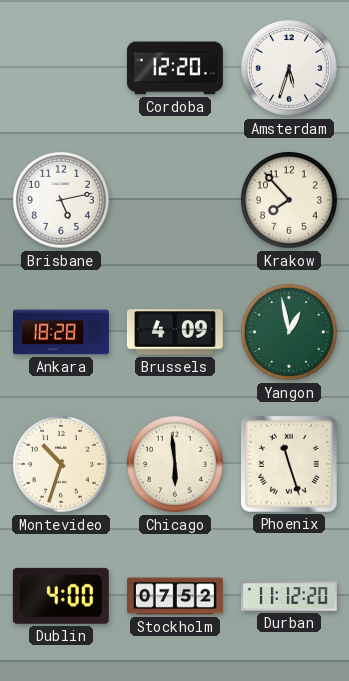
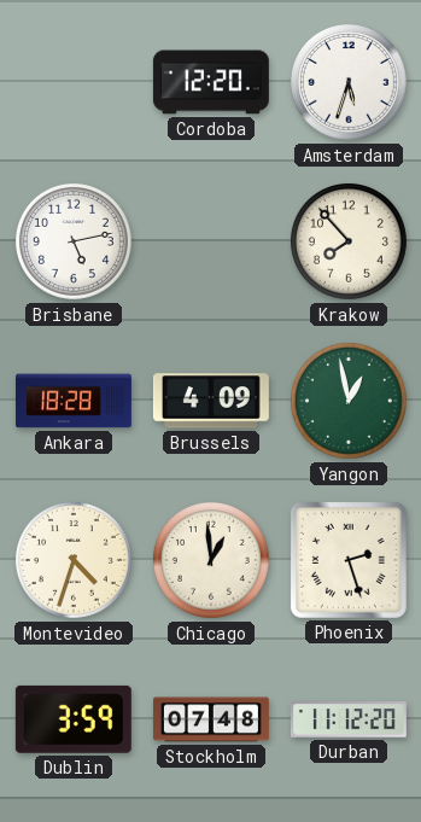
Montevideo: 10:33 -> 4:33
Chicago: 5:59 -> 12:59
Phoenix: 11:27 -> 2:27
Dublin: 4:00 -> 3:59
Stockholm: 07:52 -> 07:48
